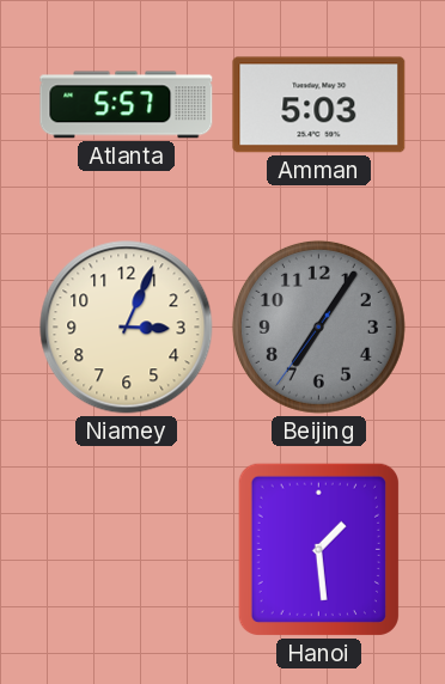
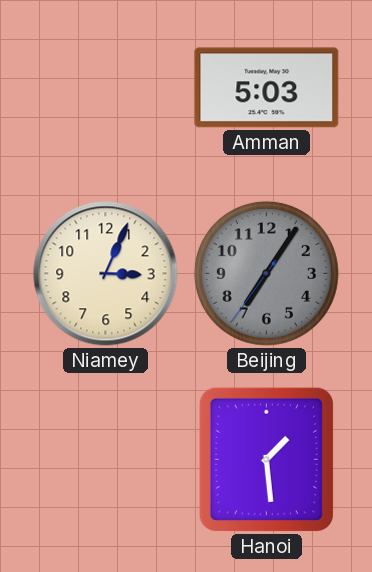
Atlanta: 5:57 -> none
